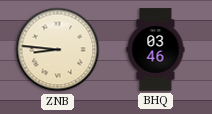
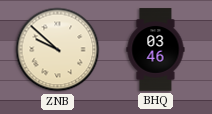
ZNB: 8:46 -> 9:52
